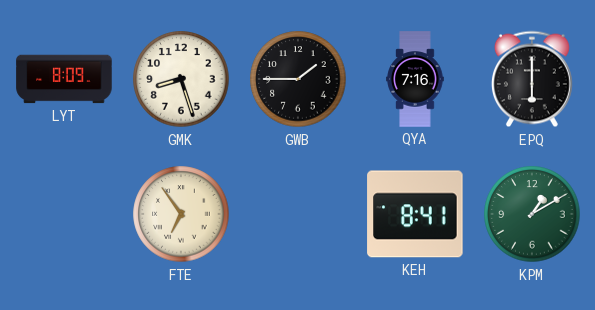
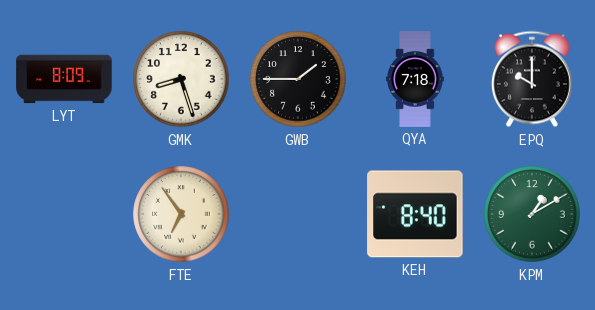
QYA: 7:16 -> 7:18
EPQ: 6:00 -> 10:00
KEH: 8:41 -> 8:40
